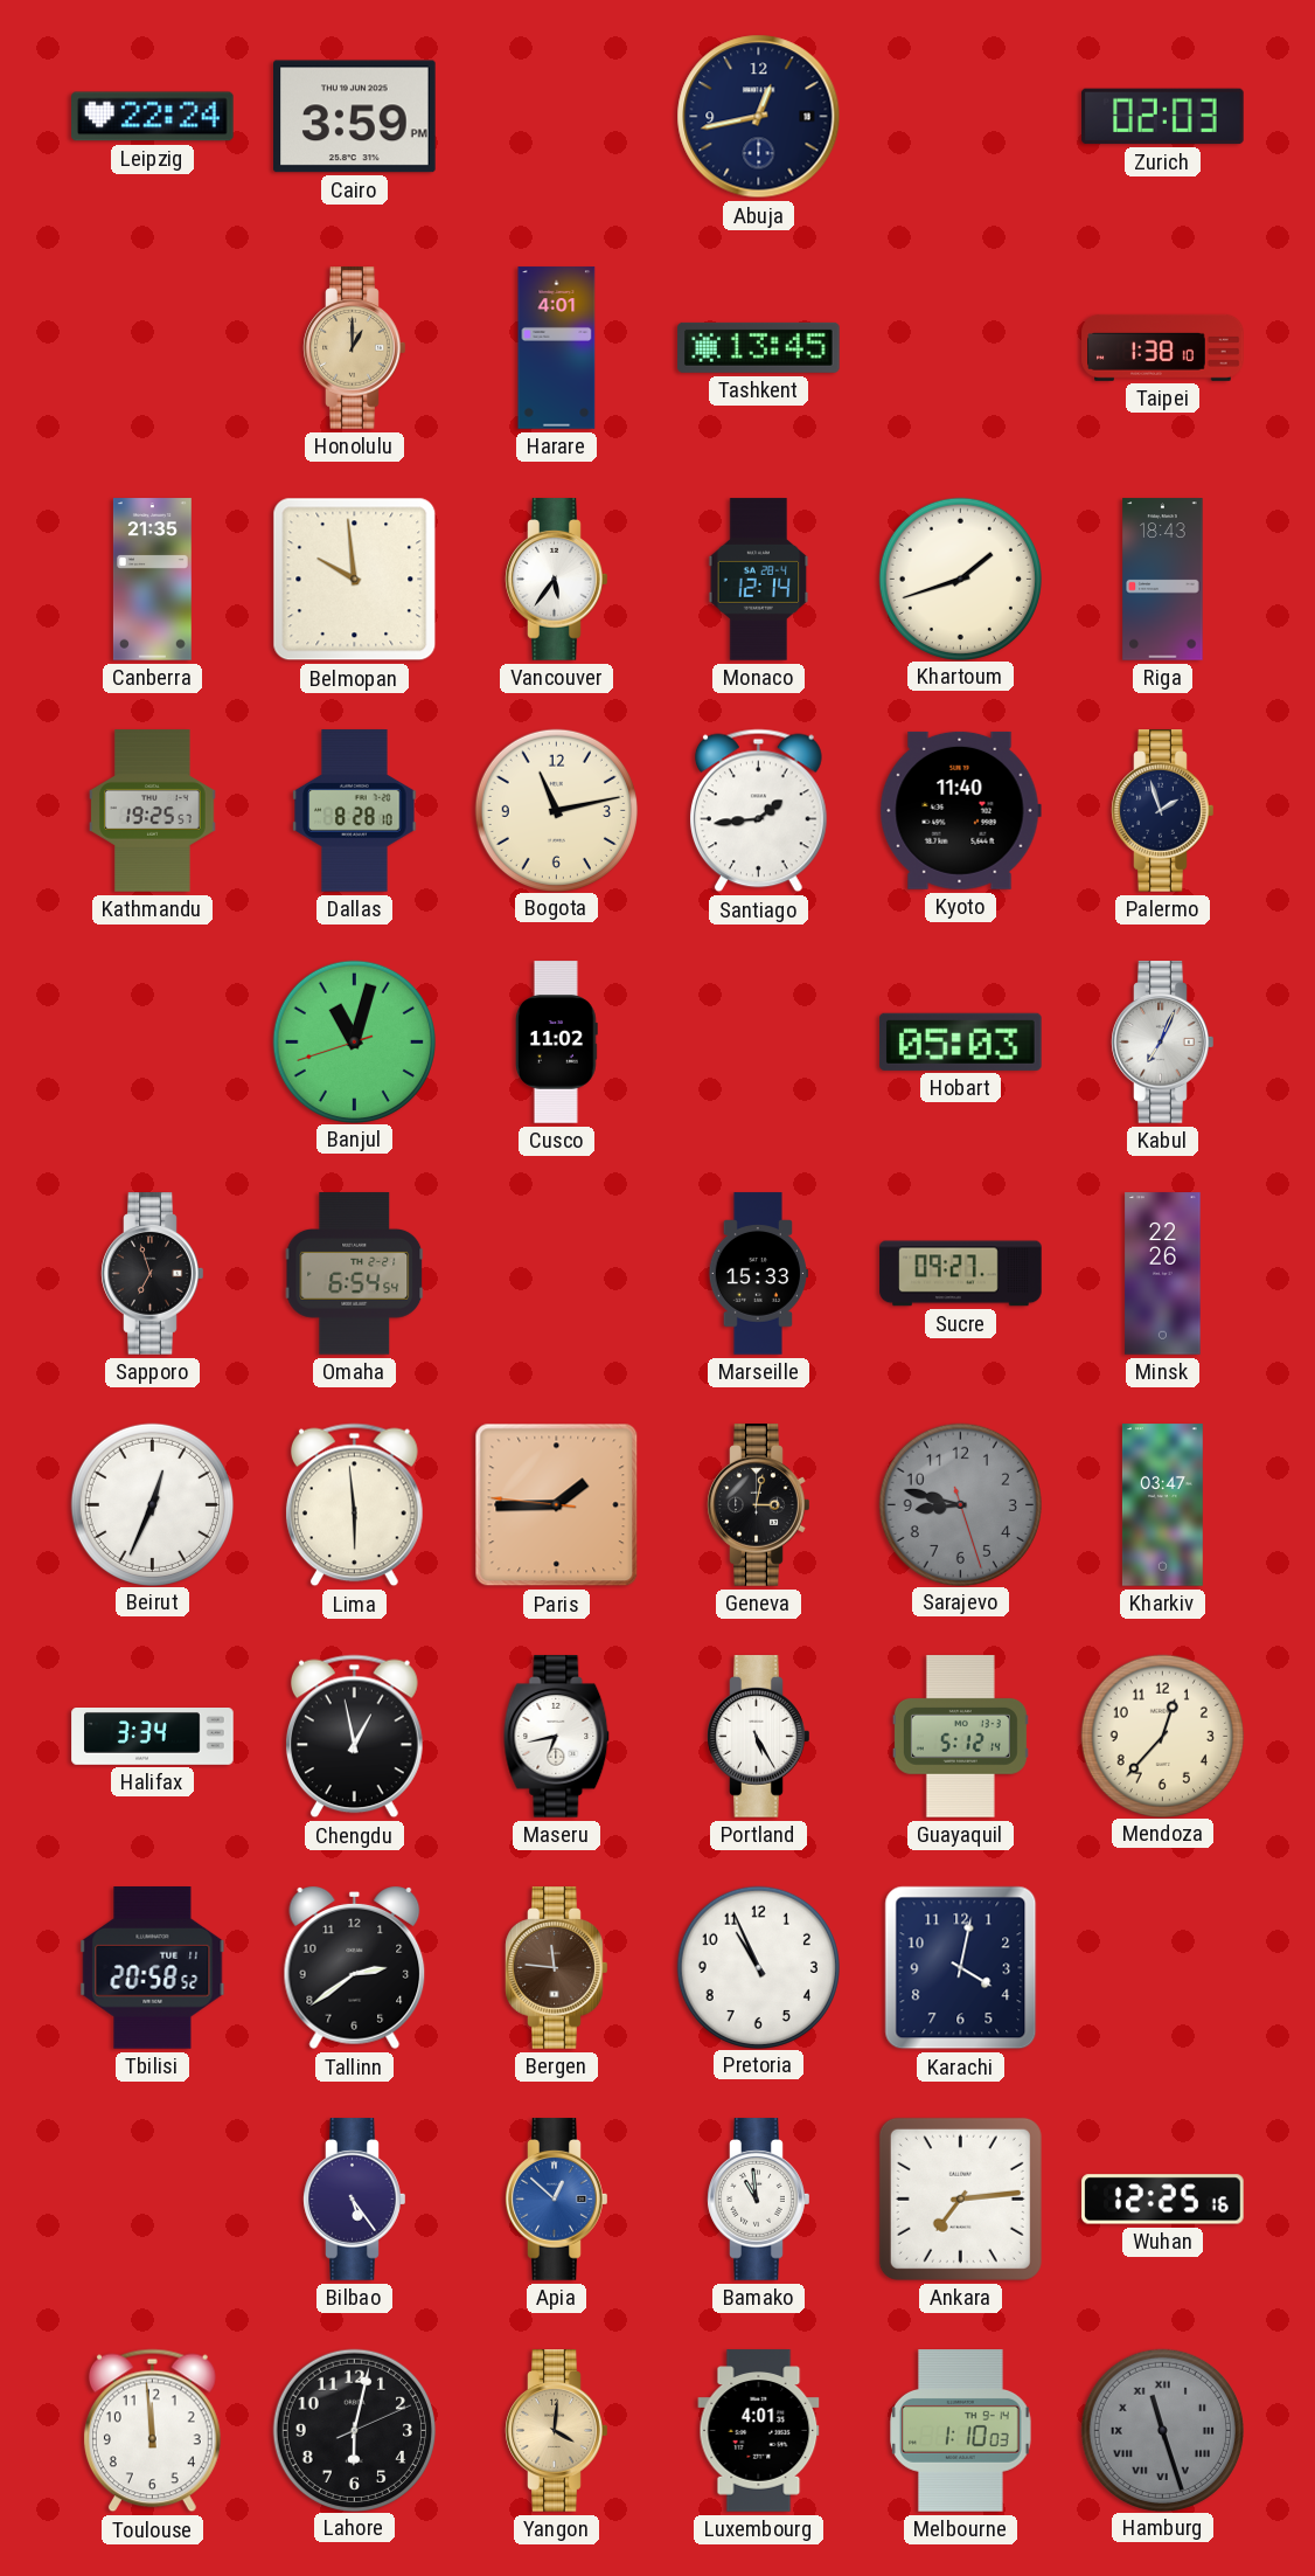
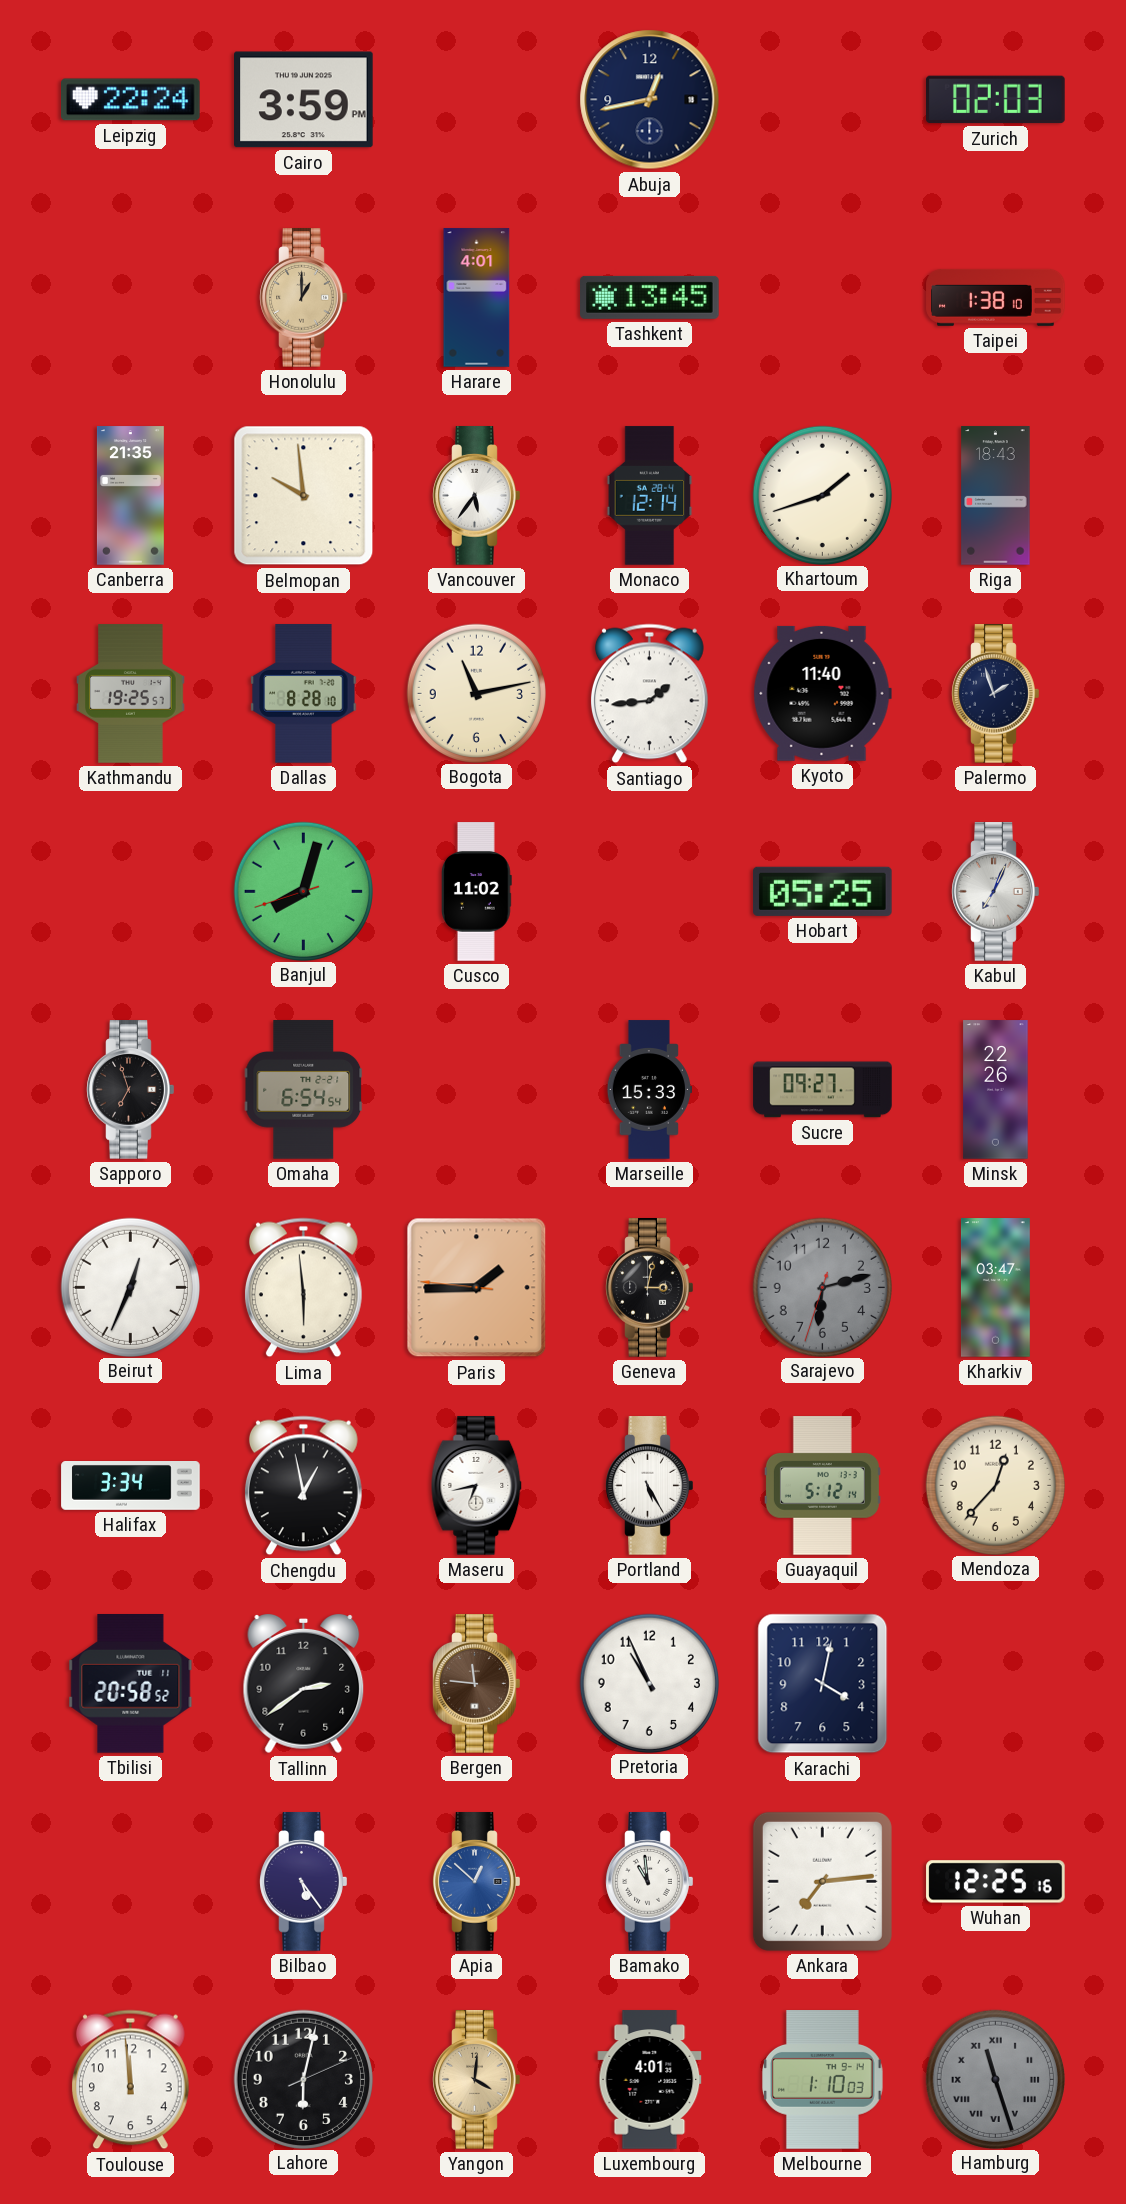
Banjul: 11:02 -> 8:02
Hobart: 05:03 -> 05:25
Sarajevo: 8:47 -> 6:12
